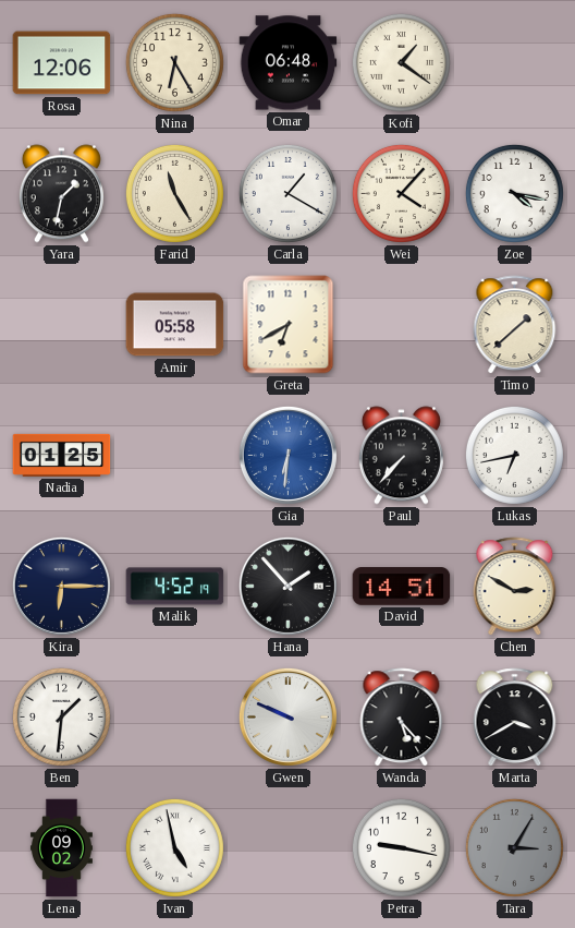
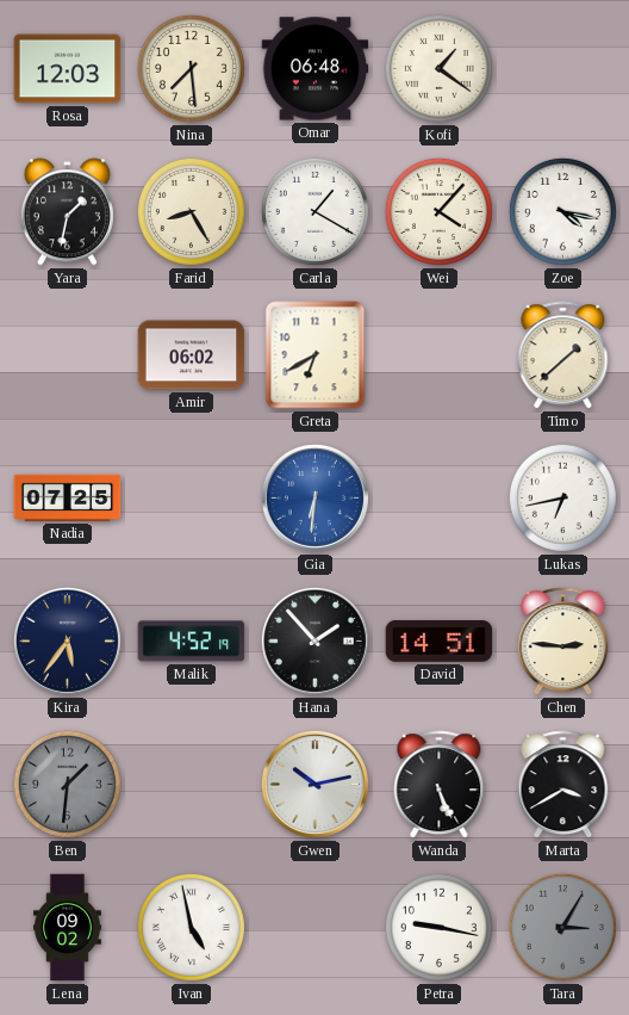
Rosa: 12:06 -> 12:03
Nina: 6:25 -> 7:29
Farid: 11:25 -> 8:25
Amir: 05:58 -> 06:02
Nadia: 01:25 -> 07:25
Paul: 7:37 -> none
Kira: 6:15 -> 5:36
Chen: 2:50 -> 2:46
Ben dial: white -> grey
Gwen: 9:49 -> 10:13
Wanda: 5:23 -> 5:26
